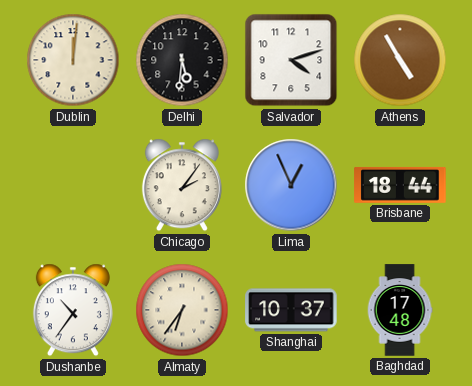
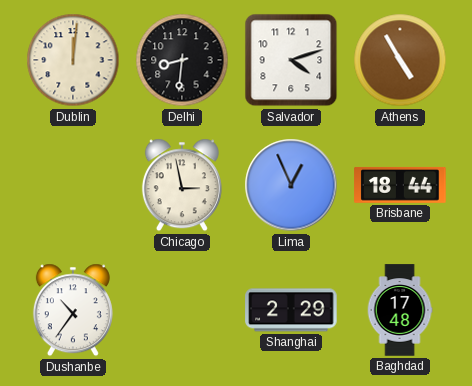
Delhi: 5:31 -> 8:31
Chicago: 2:06 -> 2:58
Almaty: 6:36 -> none
Shanghai: 10:37 -> 2:29
